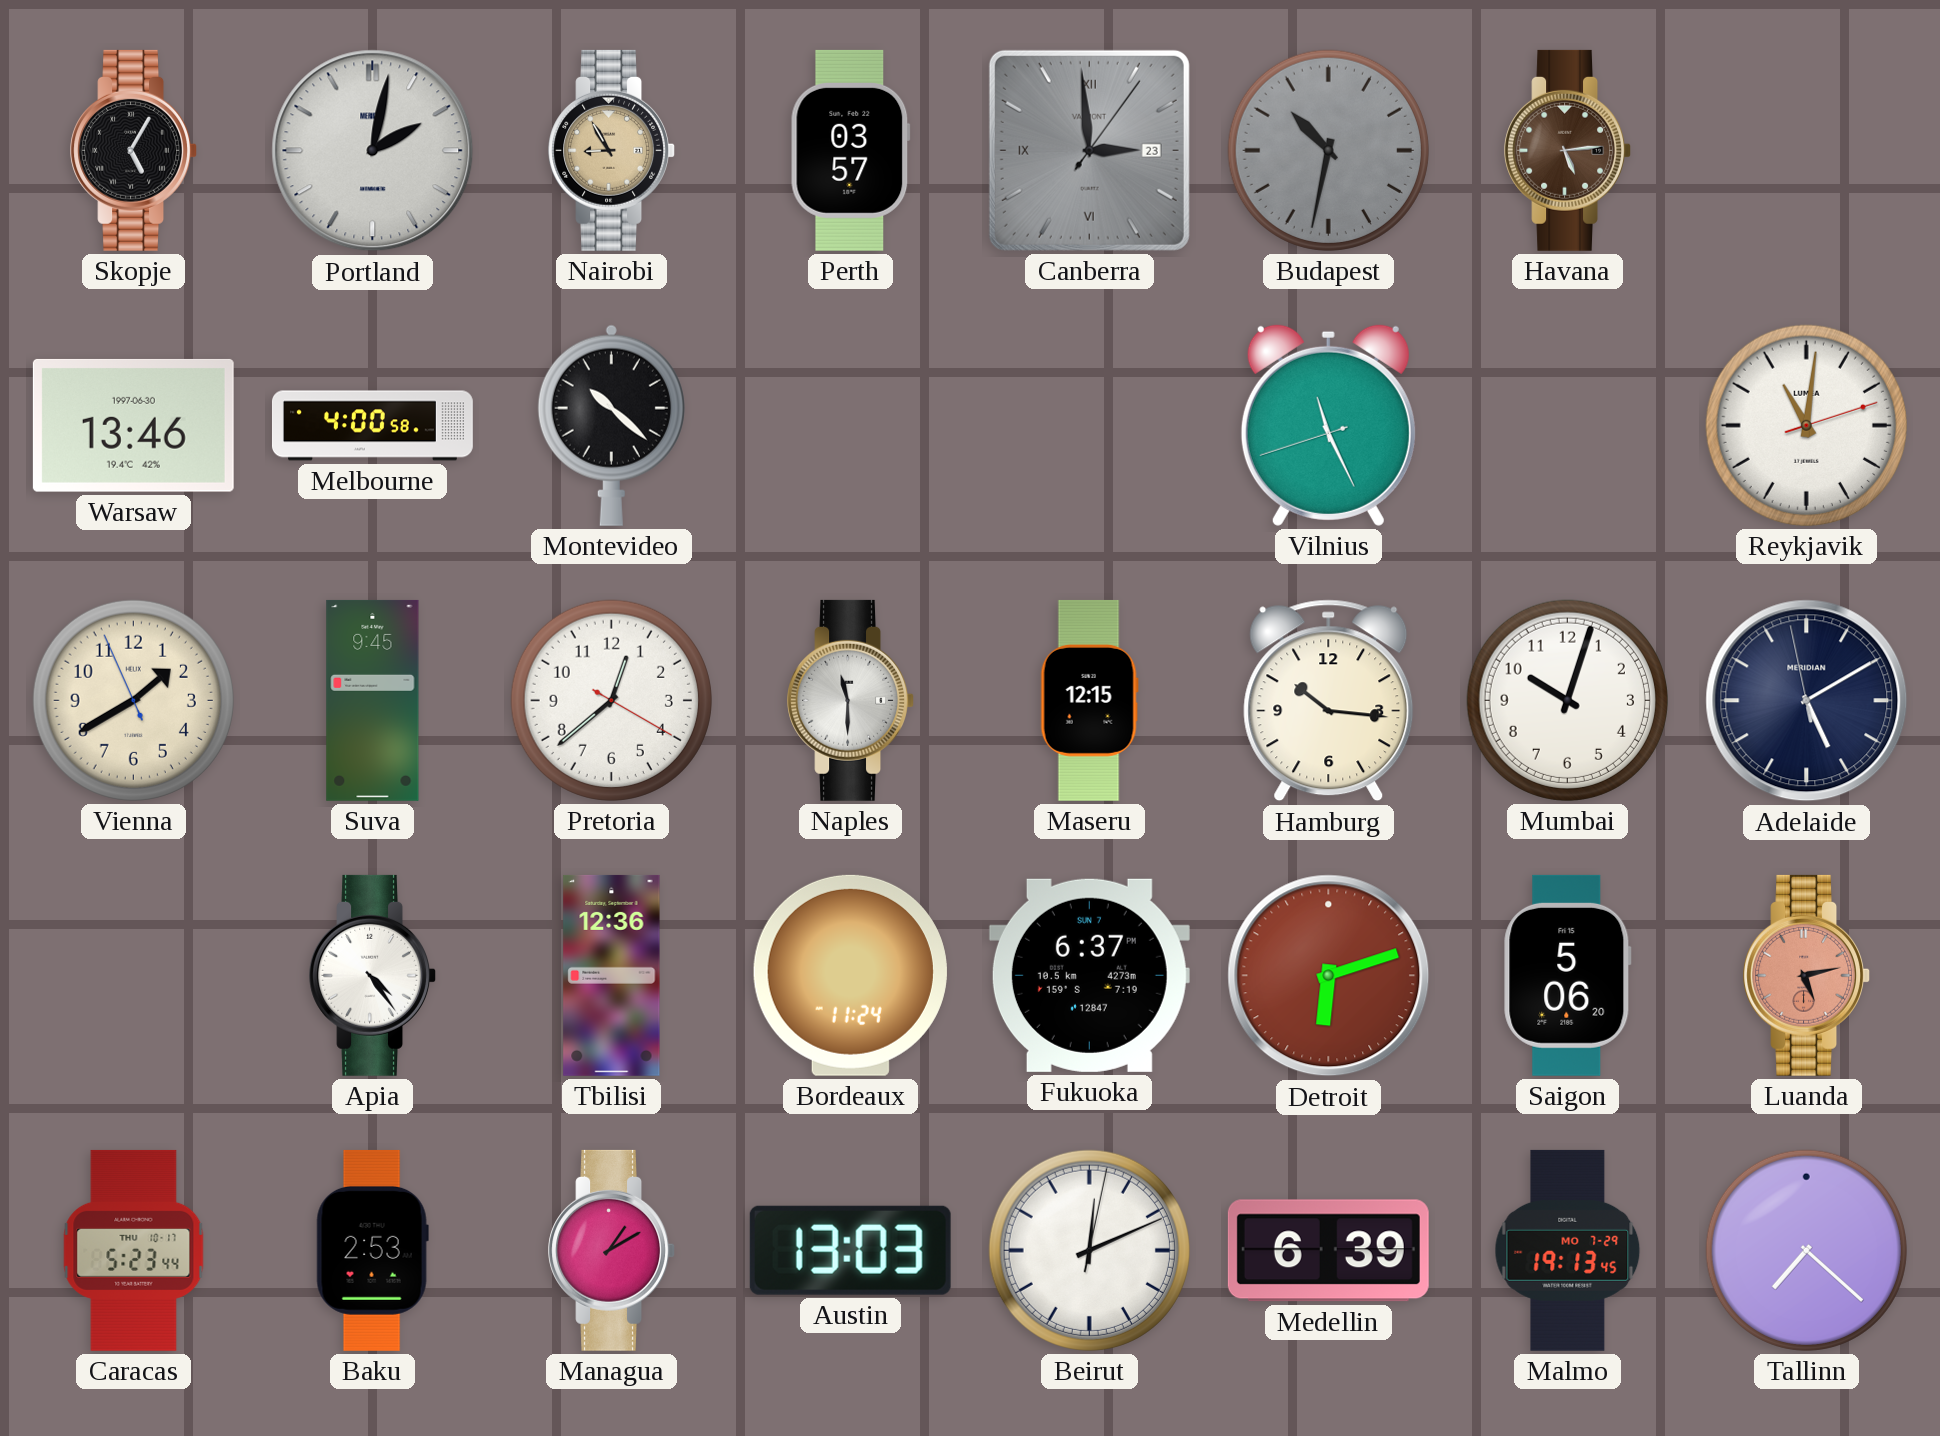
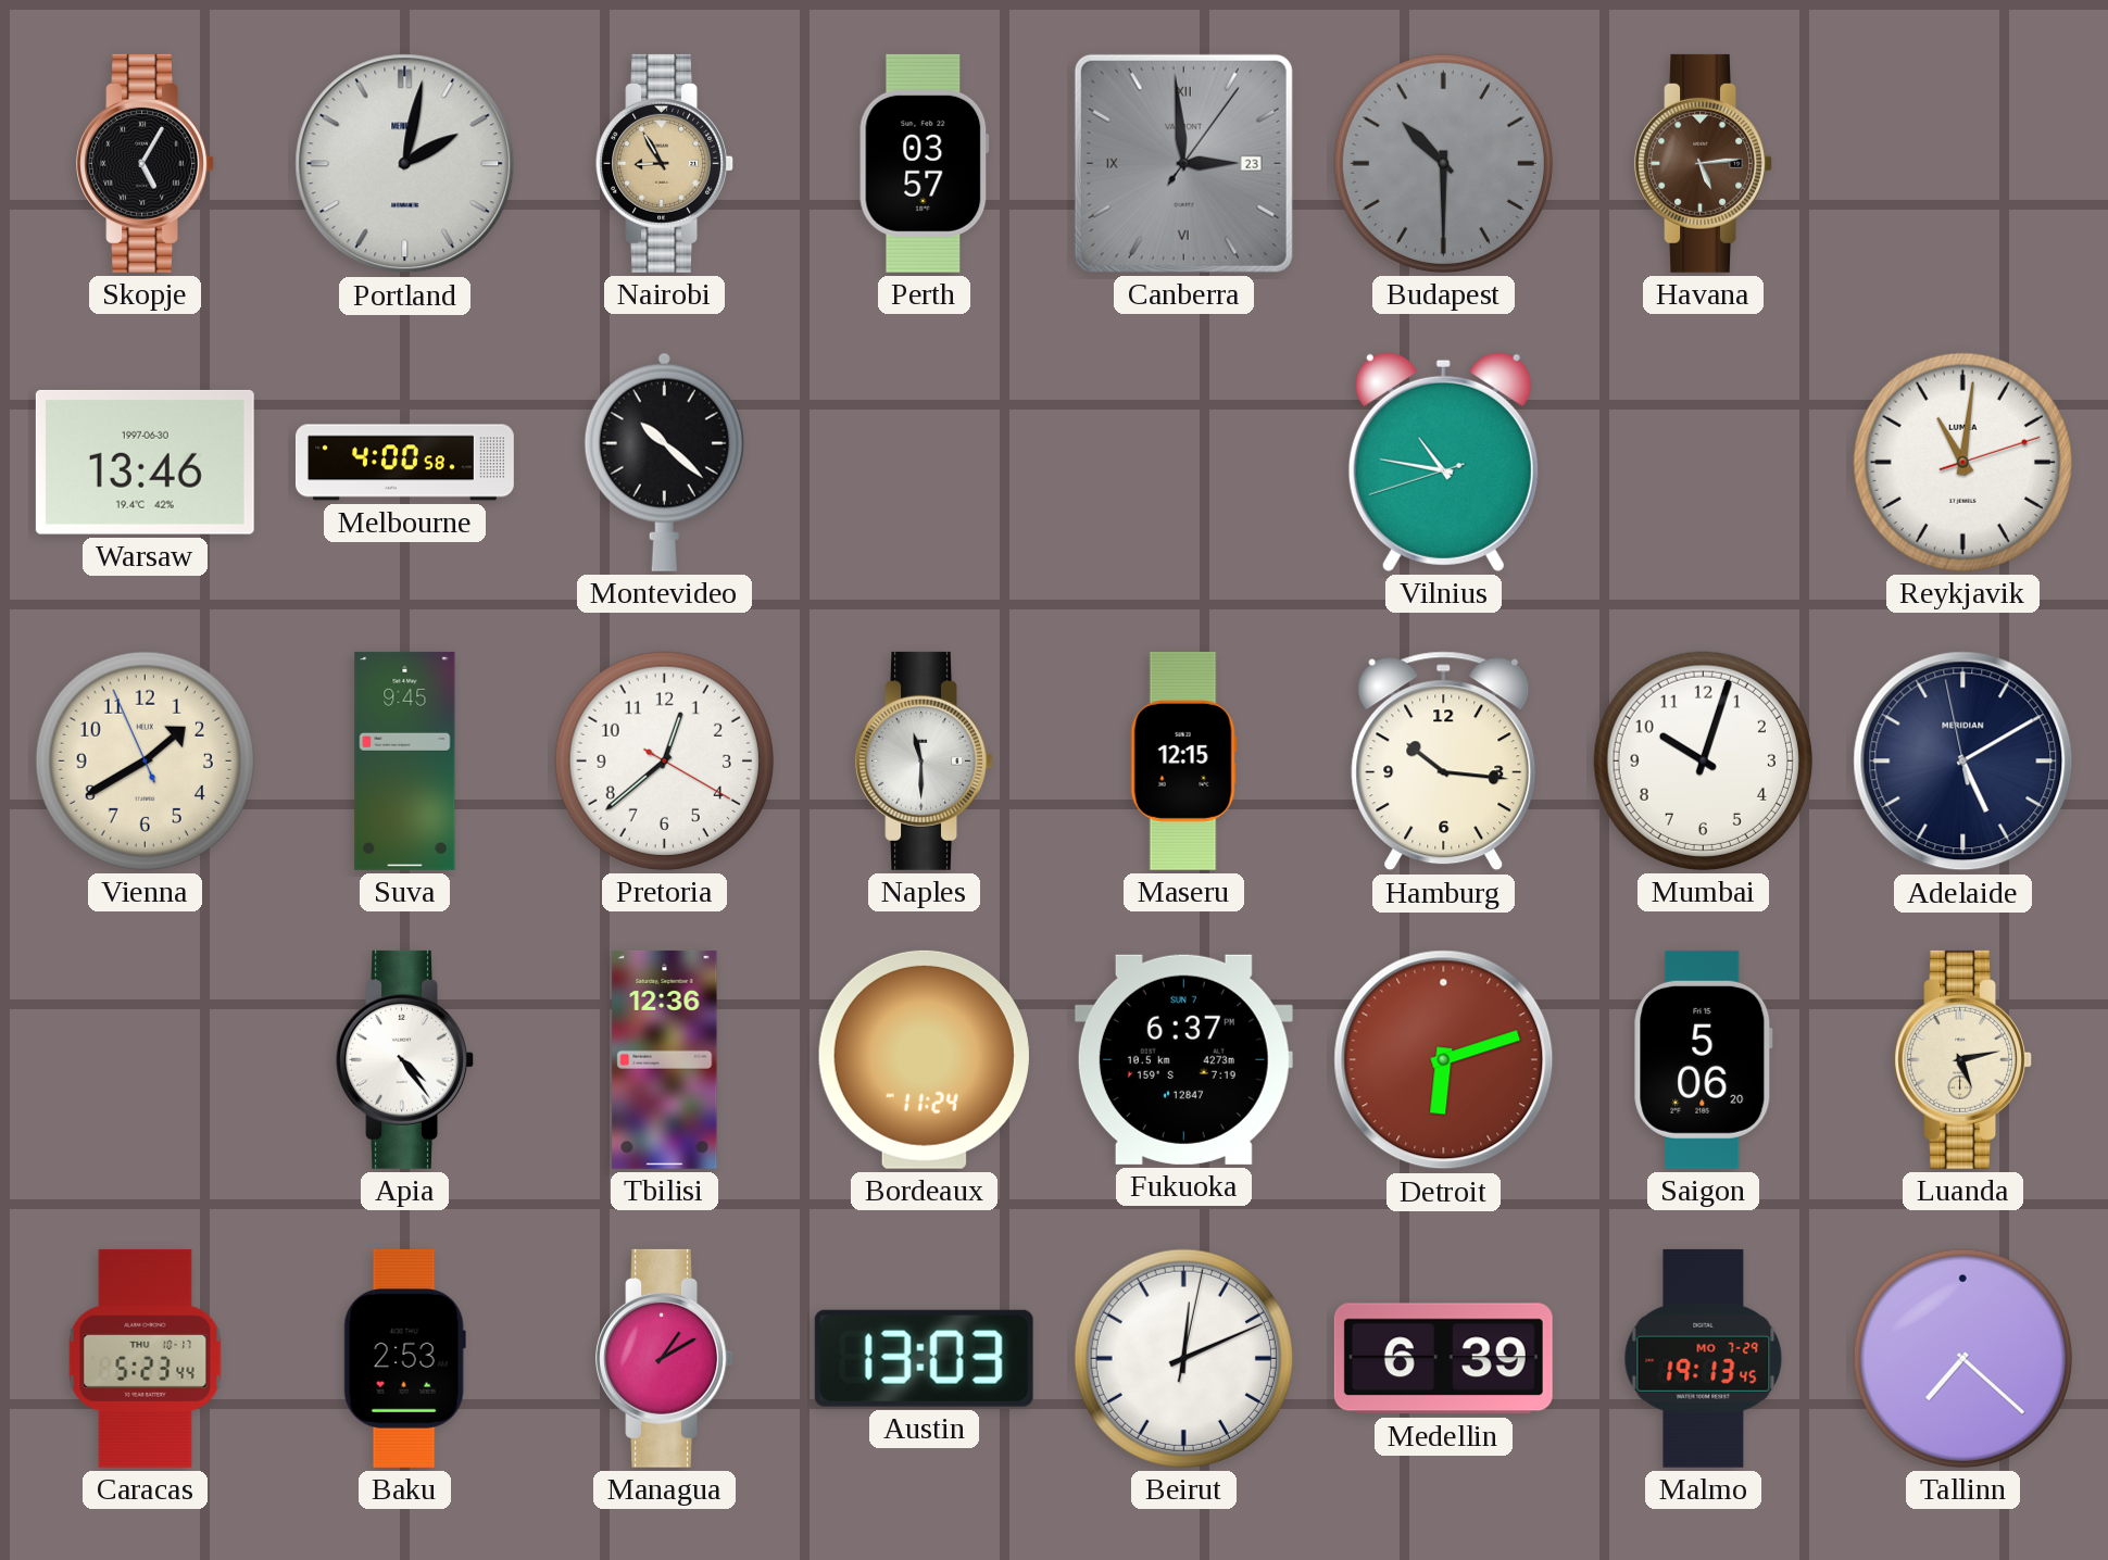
Budapest: 10:32 -> 10:30
Vilnius: 11:25 -> 10:46
Luanda dial: salmon -> cream
